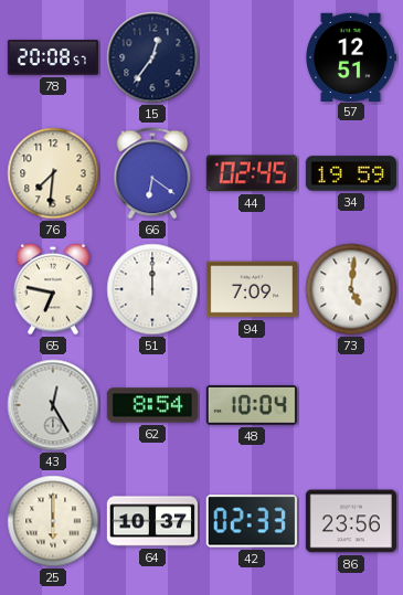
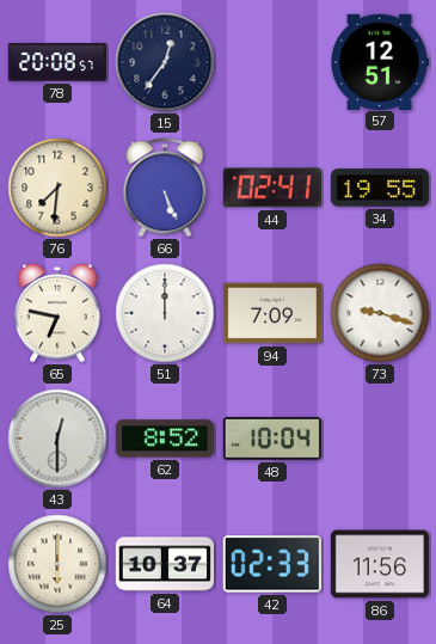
66: 6:21 -> 5:26
44: 02:45 -> 02:41
34: 19:59 -> 19:55
73: 5:01 -> 9:18
43: 12:25 -> 12:30
62: 8:54 -> 8:52
86: 23:56 -> 11:56
